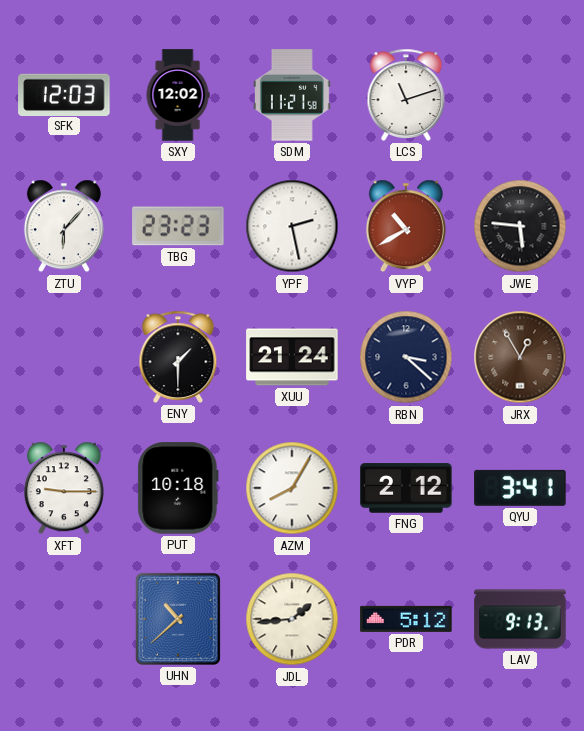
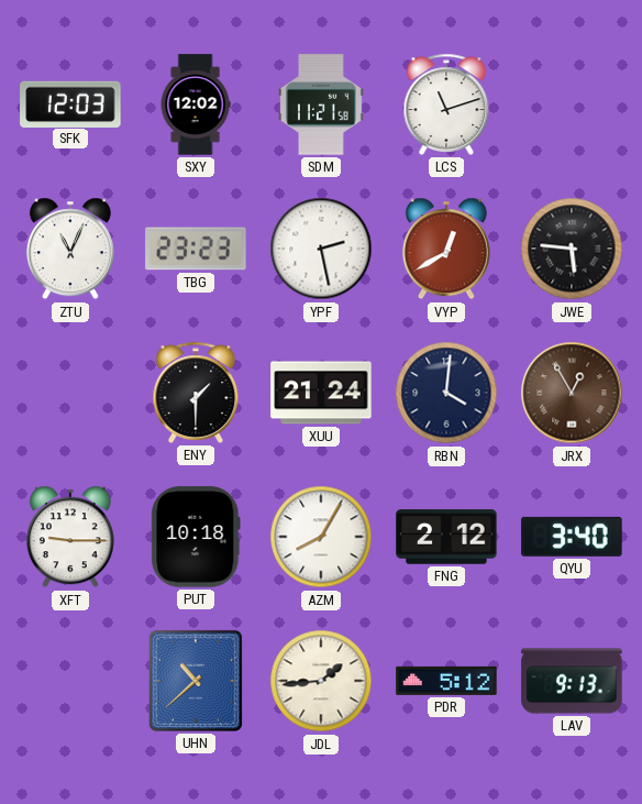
ZTU: 6:07 -> 11:04
VYP: 10:40 -> 12:40
RBN: 3:22 -> 4:01
QYU: 3:41 -> 3:40
